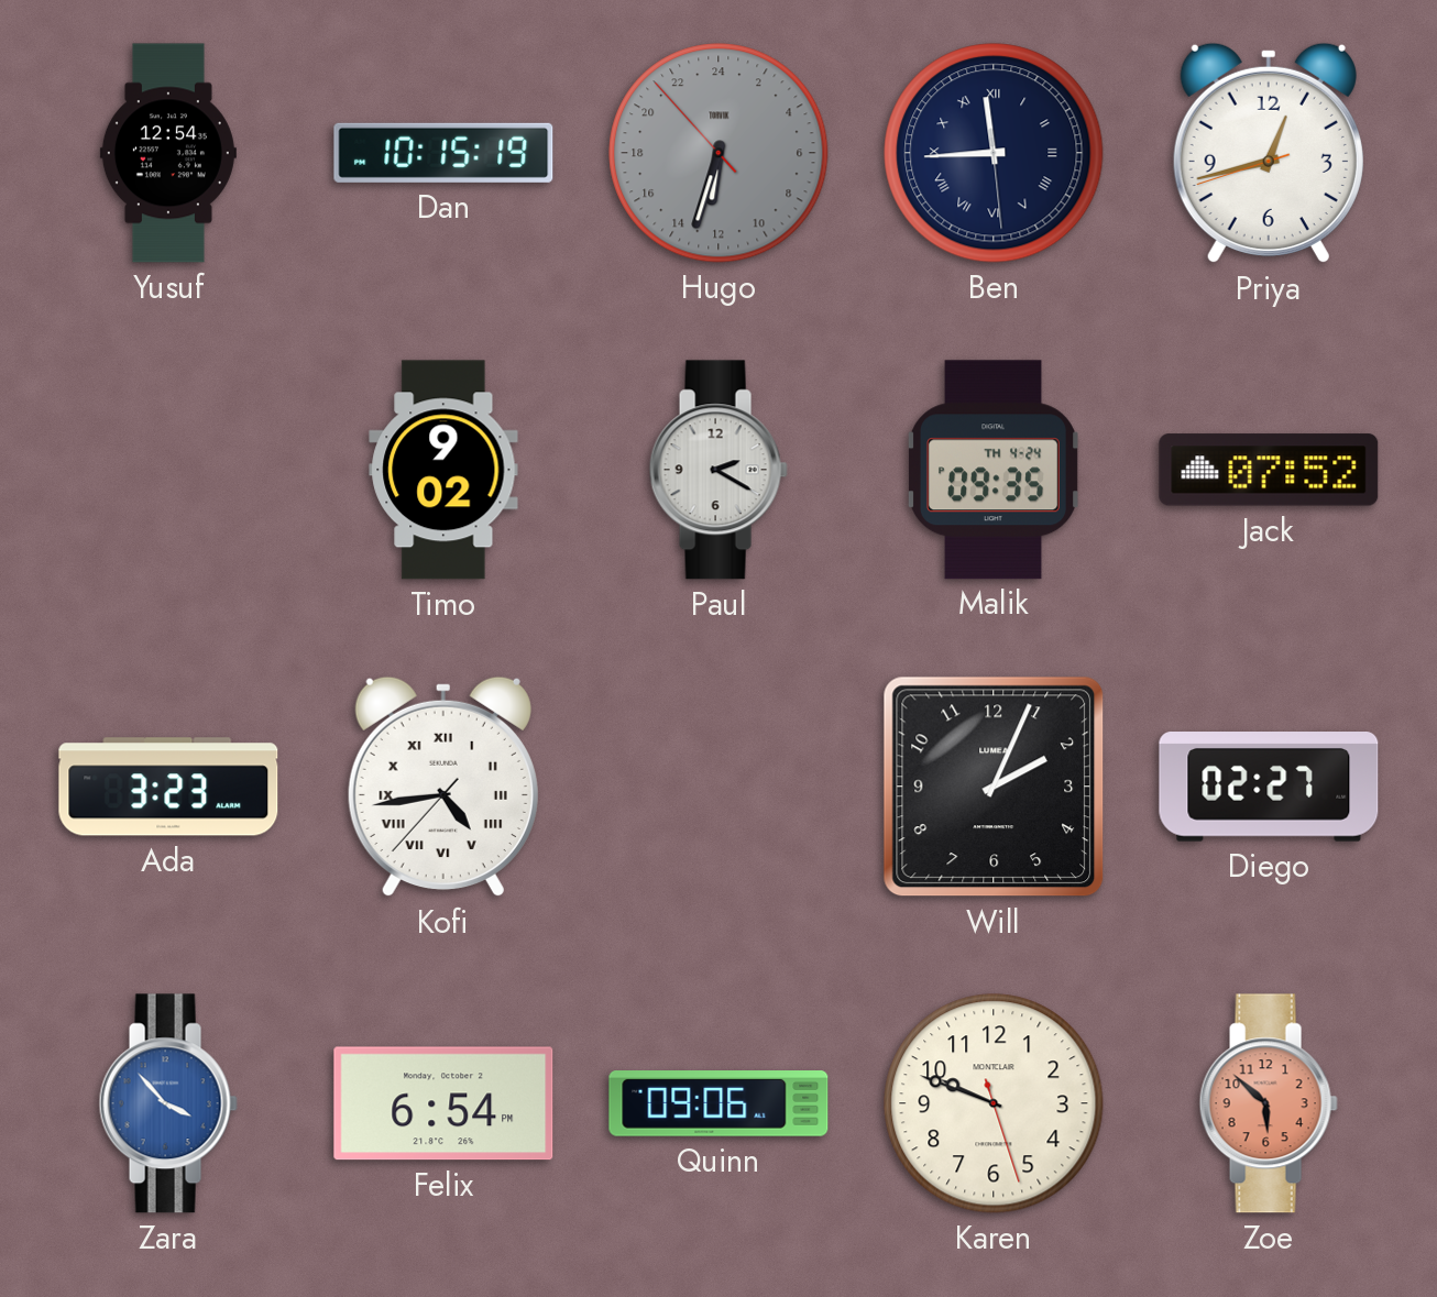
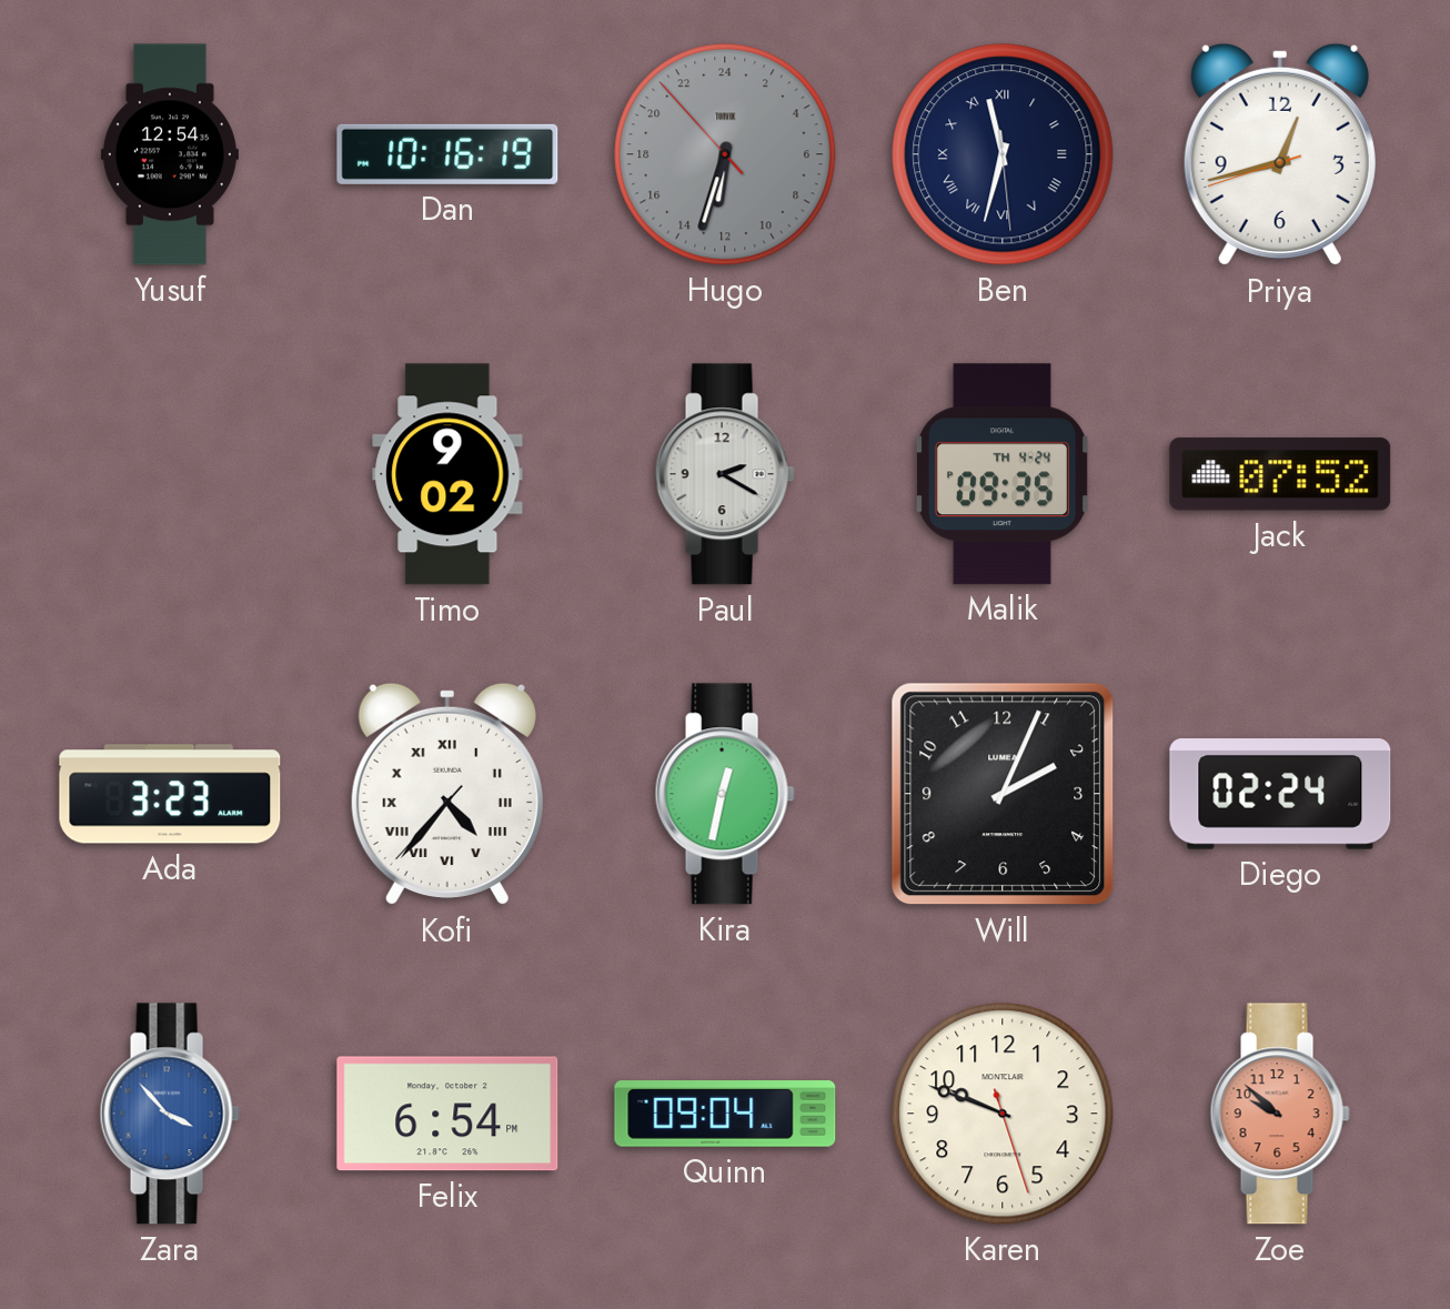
Dan: 10:15 -> 10:16
Ben: 11:44 -> 11:32
Kofi: 4:43 -> 4:36
Kira: none -> 12:32
Diego: 02:27 -> 02:24
Quinn: 09:06 -> 09:04
Zoe: 5:52 -> 9:52
